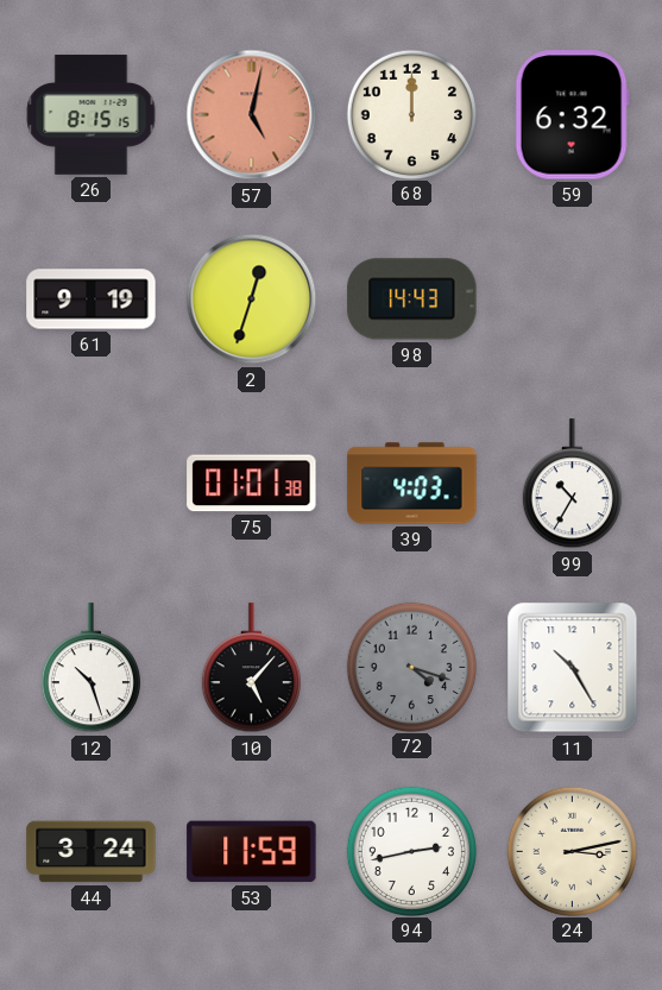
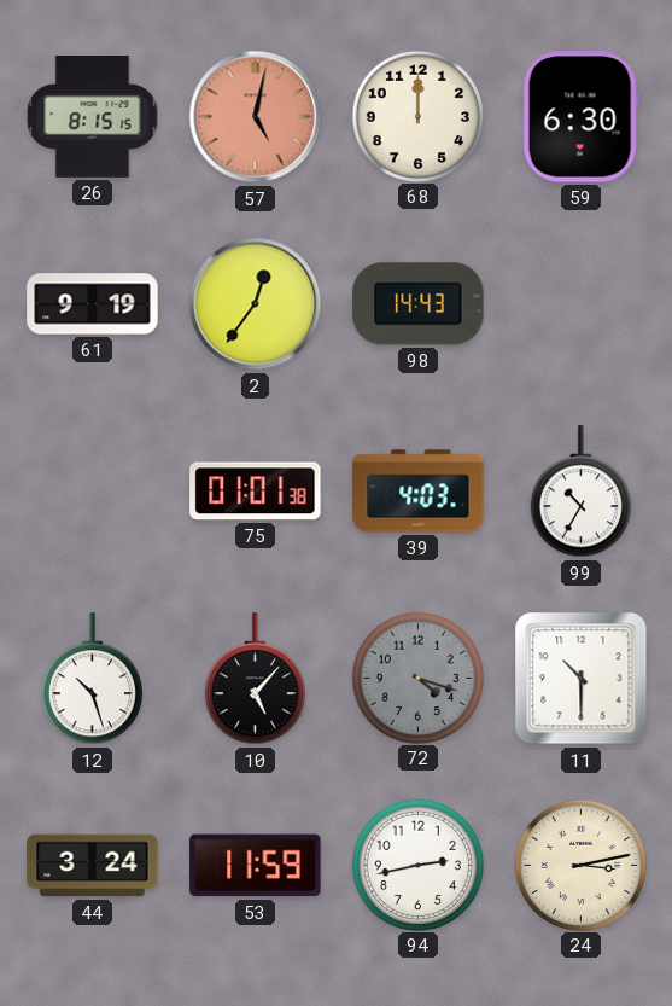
59: 6:32 -> 6:30
2: 12:33 -> 12:36
11: 10:25 -> 10:30
